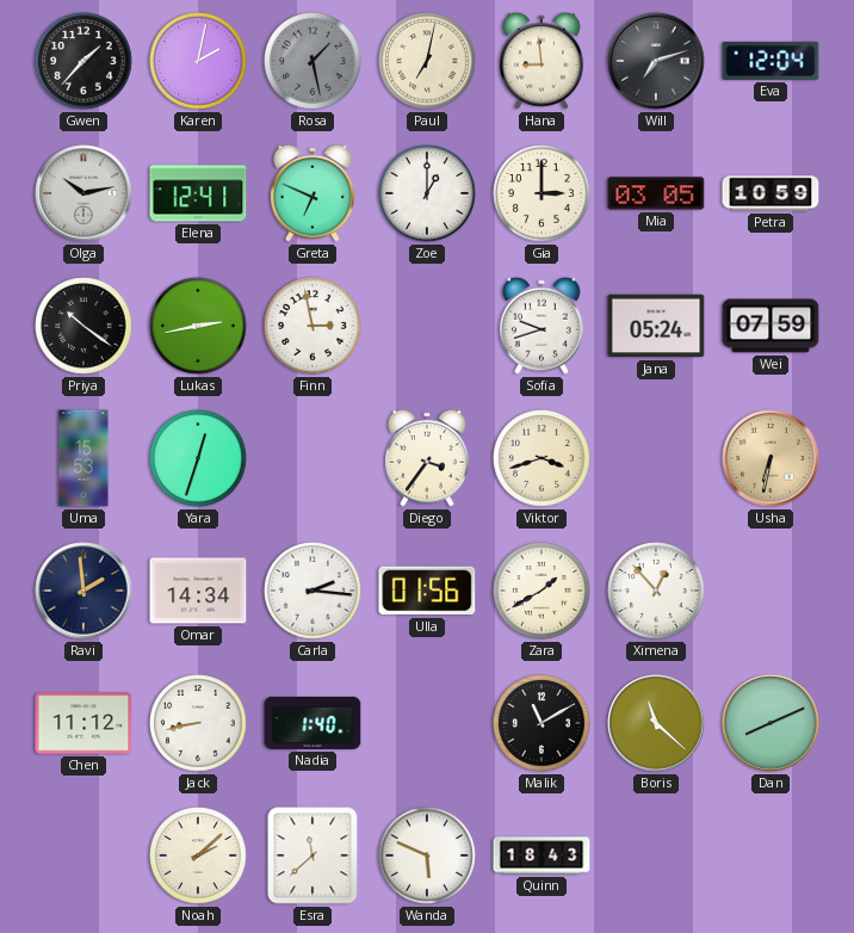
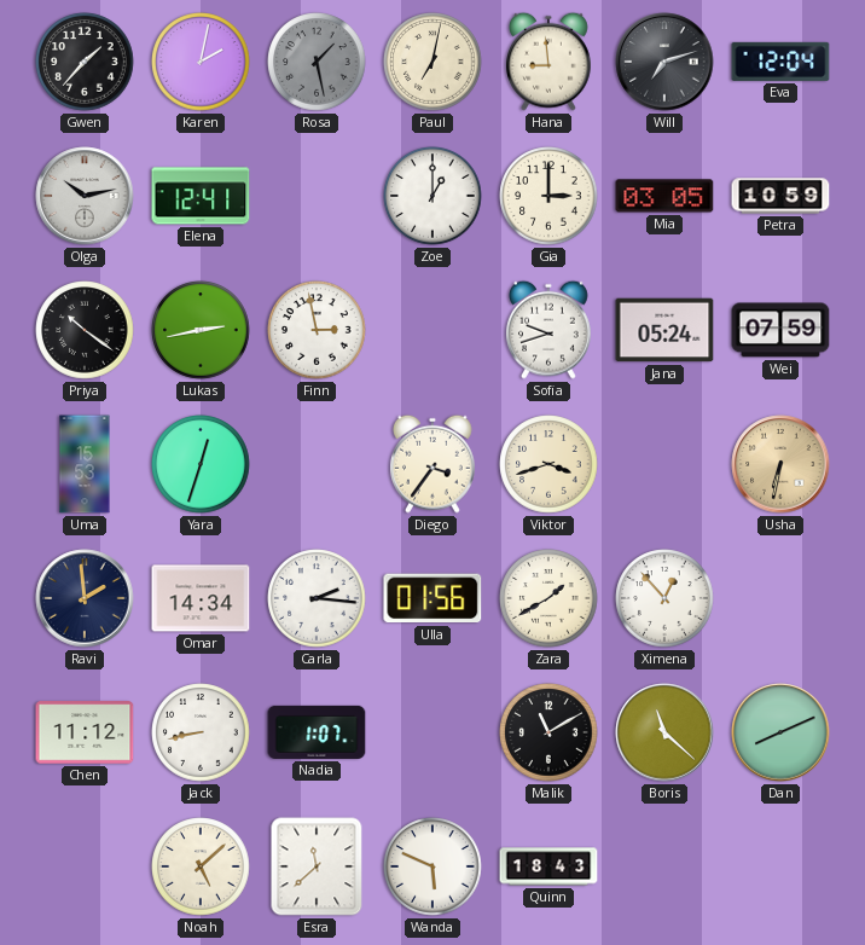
Greta: 6:49 -> none
Nadia: 1:40 -> 1:07
Noah: 2:08 -> 5:08
